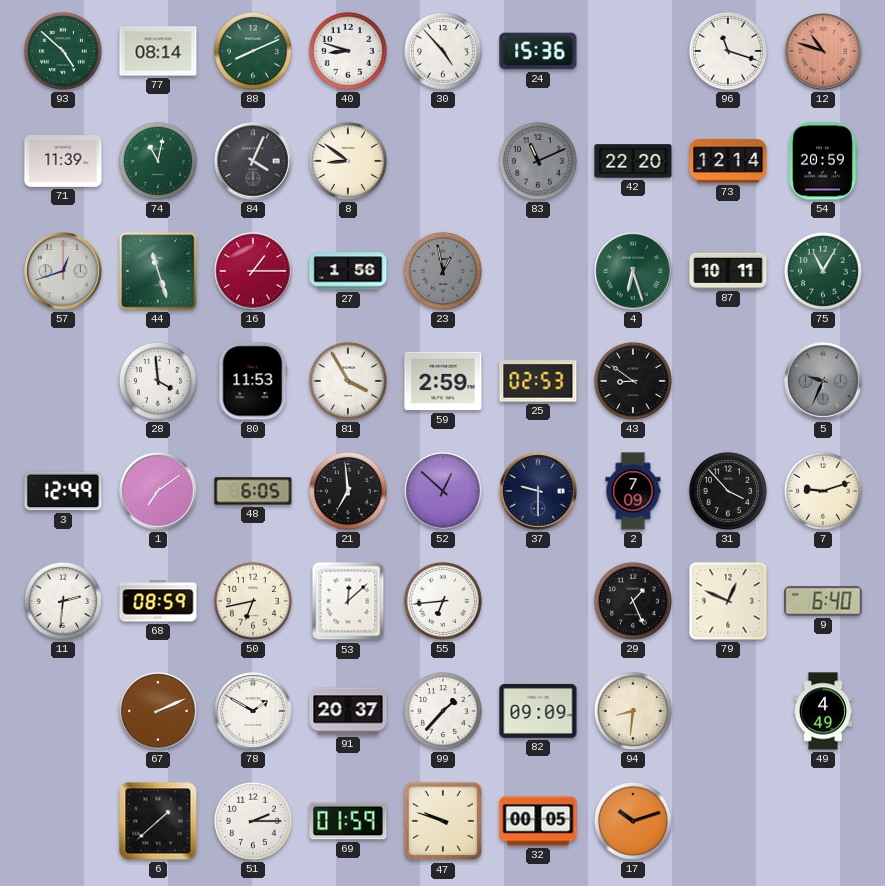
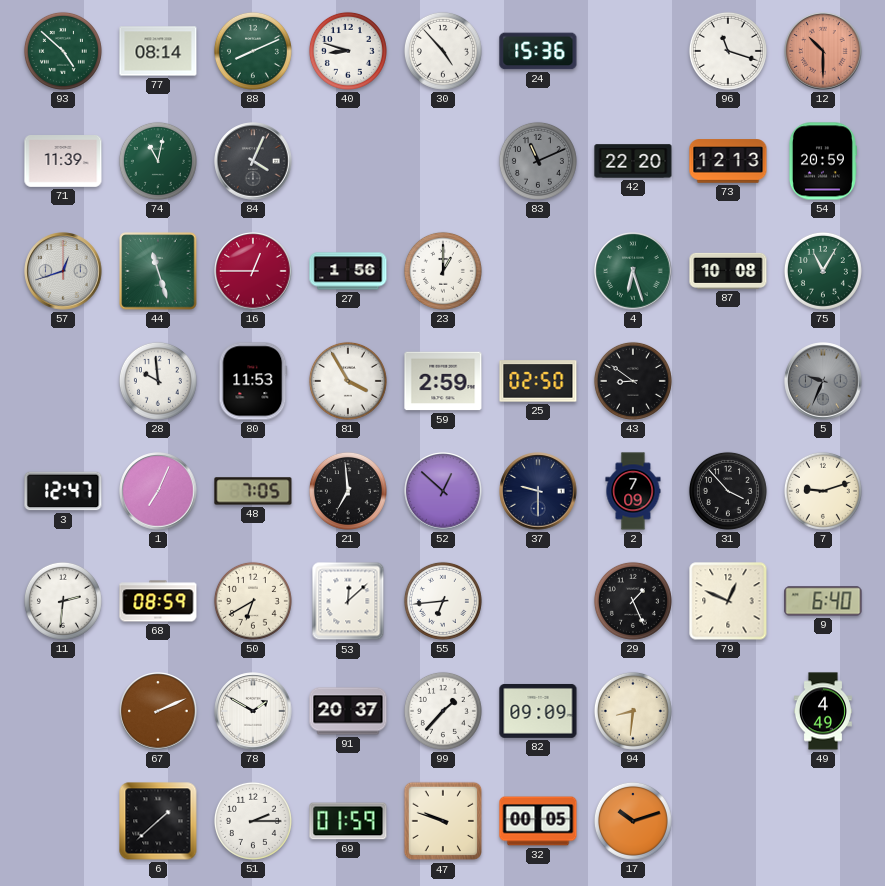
12: 10:48 -> 10:30
8: 8:51 -> none
73: 12:14 -> 12:13
16: 1:15 -> 12:45
23: 12:58 -> 1:00
23 dial: grey -> white
87: 10:11 -> 10:08
28: 3:59 -> 9:59
25: 02:53 -> 02:50
3: 12:49 -> 12:47
1: 7:09 -> 7:04
48: 6:05 -> 7:05
50: 6:43 -> 6:40
